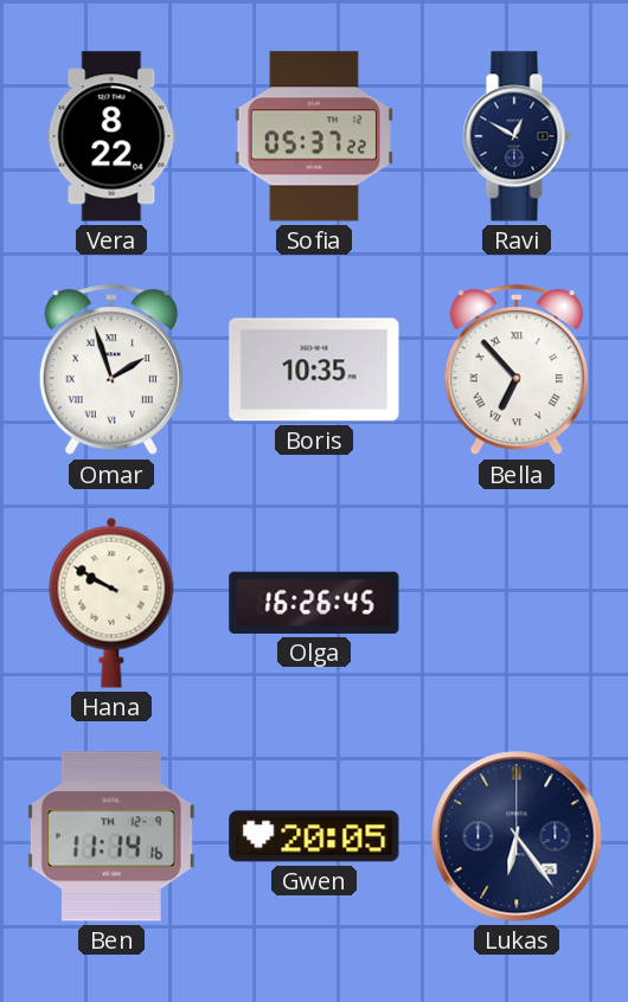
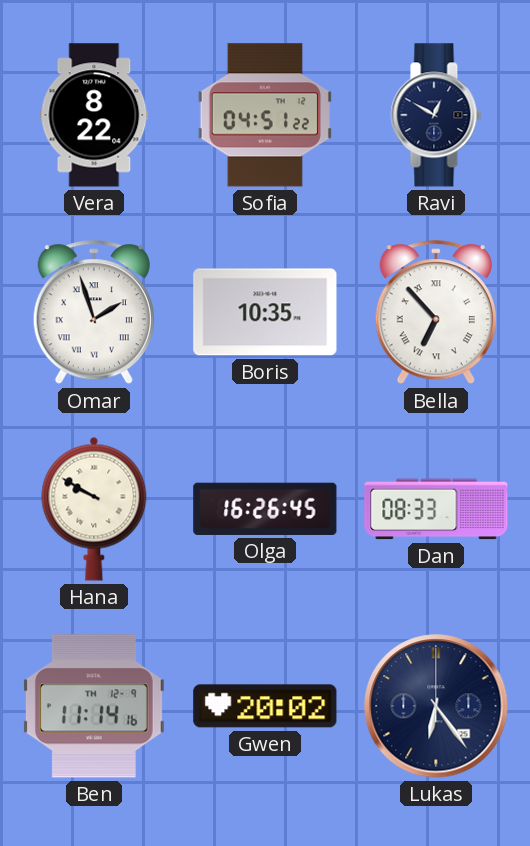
Sofia: 05:37 -> 04:51
Dan: none -> 08:33
Gwen: 20:05 -> 20:02
